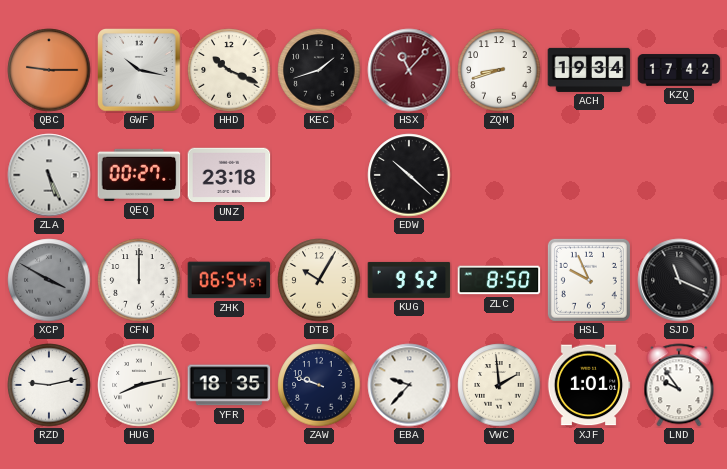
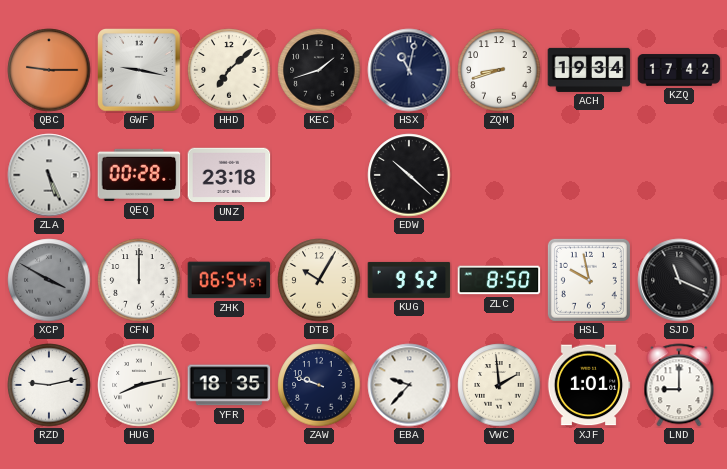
GWF: 10:17 -> 9:17
HHD: 10:19 -> 7:08
HSX: 11:07 -> 11:02
HSX dial: burgundy -> navy
QEQ: 00:27 -> 00:28
HSL: 9:56 -> 9:58
LND: 9:54 -> 9:00
